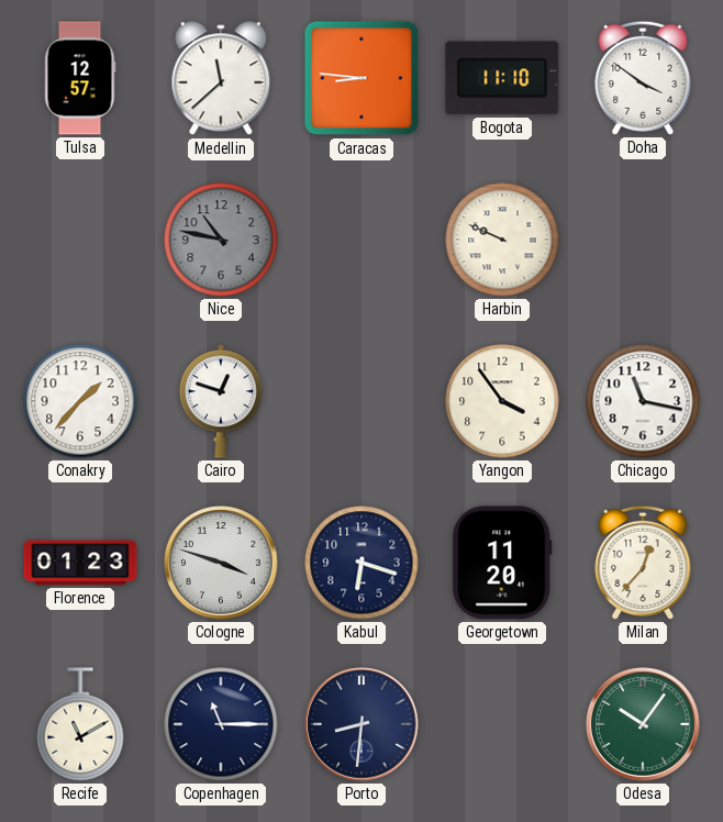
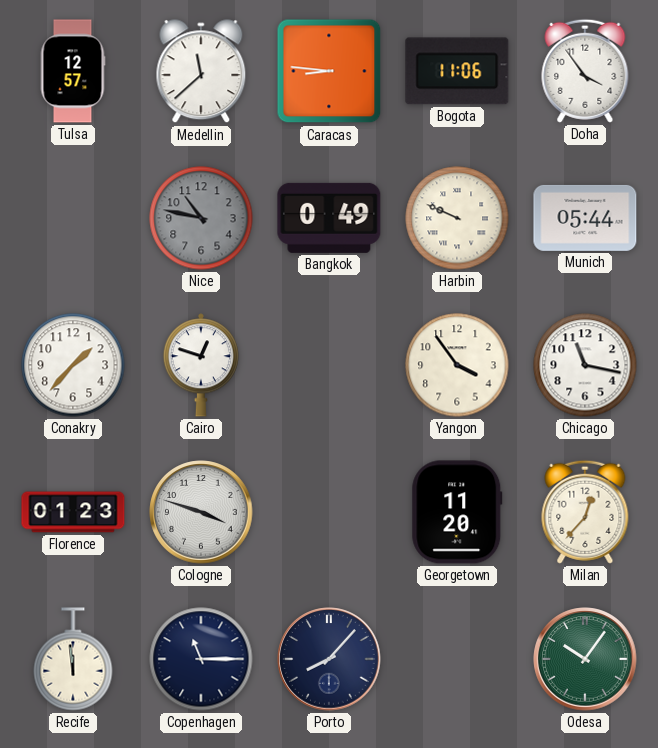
Bogota: 11:10 -> 11:06
Doha: 3:51 -> 3:54
Bangkok: none -> 0:49
Munich: none -> 05:44
Kabul: 6:18 -> none
Recife: 11:10 -> 11:59
Porto: 8:31 -> 8:07
